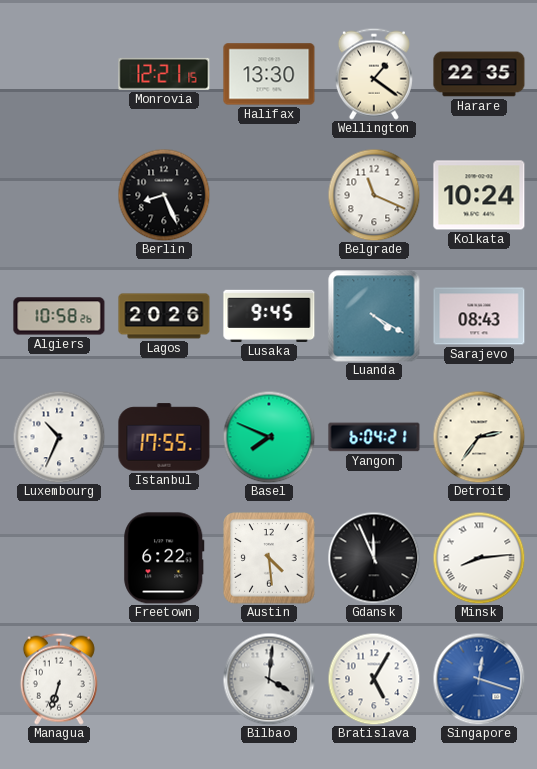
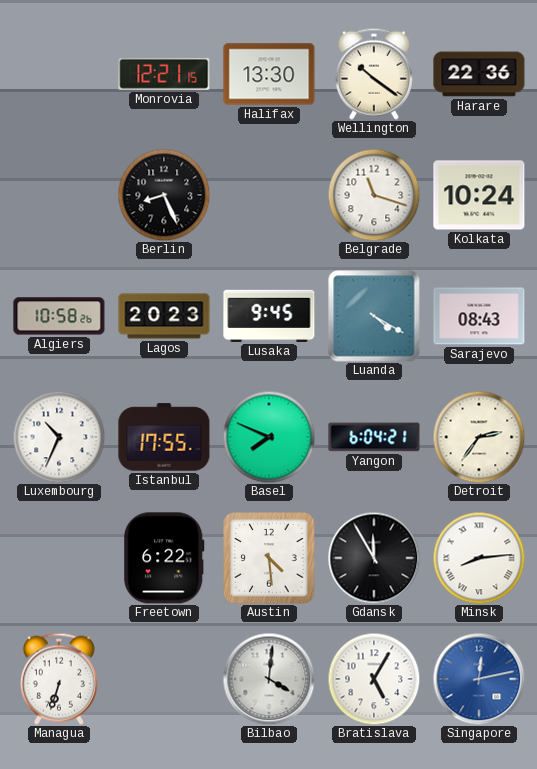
Wellington: 1:21 -> 10:21
Harare: 22:35 -> 22:36
Belgrade: 11:19 -> 11:18
Lagos: 20:26 -> 20:23
Gdansk: 11:56 -> 11:55
Singapore: 12:18 -> 12:13
